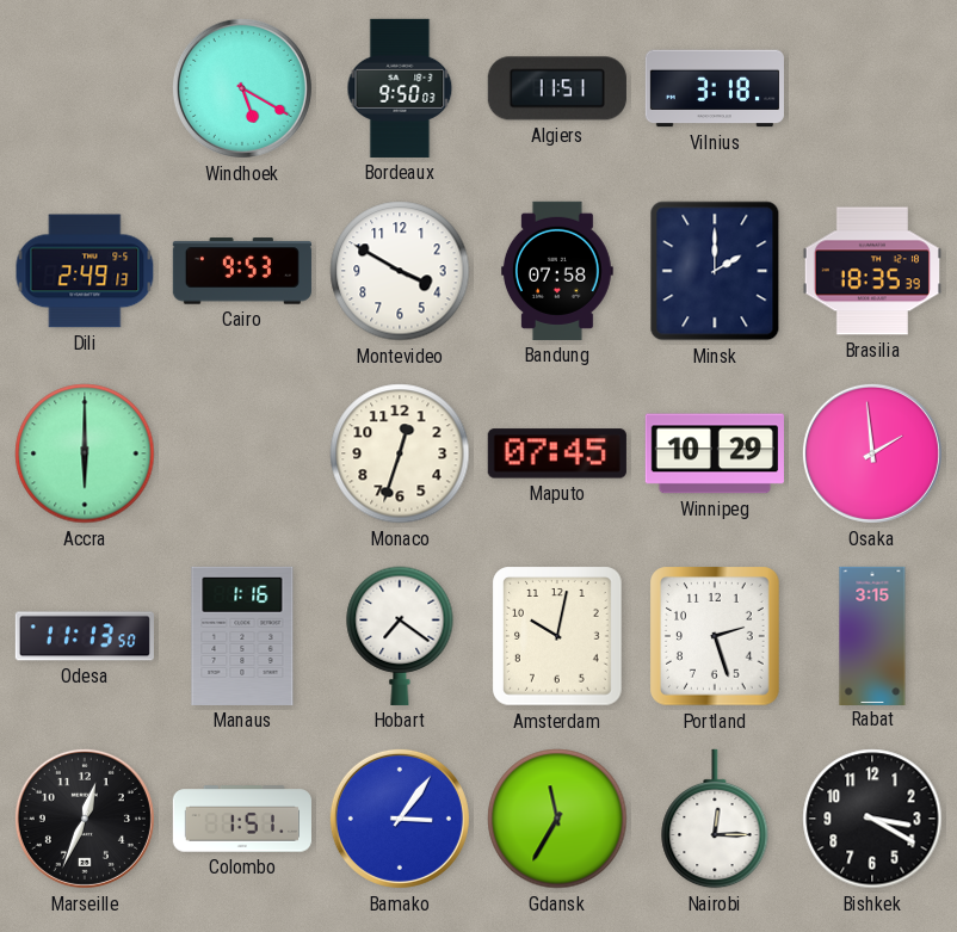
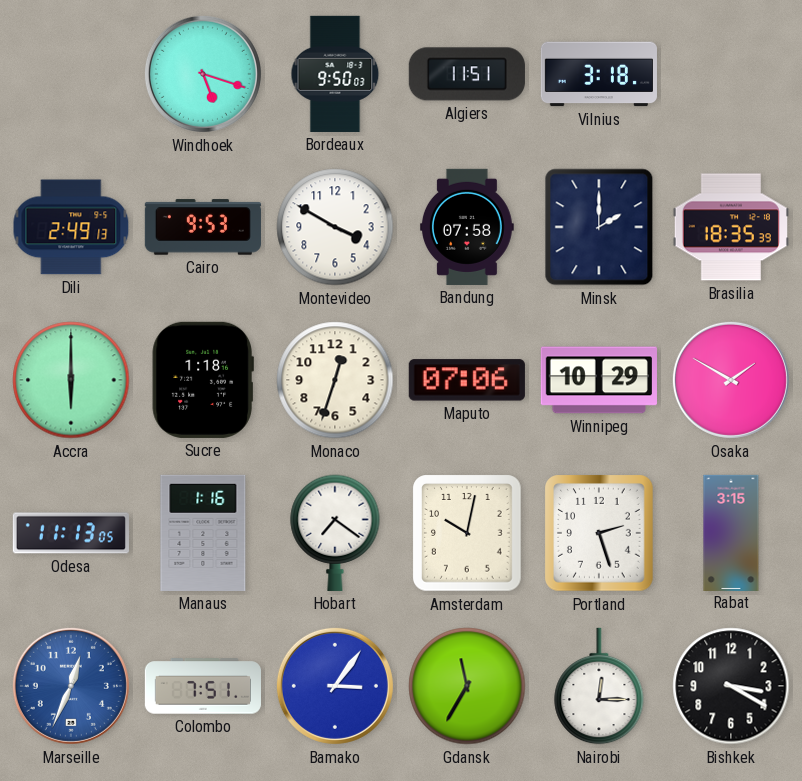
Windhoek: 5:20 -> 5:18
Sucre: none -> 1:18
Maputo: 07:45 -> 07:06
Osaka: 1:59 -> 1:50
Odesa: 11:13:50 -> 11:13:05
Marseille dial: black -> blue
Colombo: 1:51 -> 7:51
